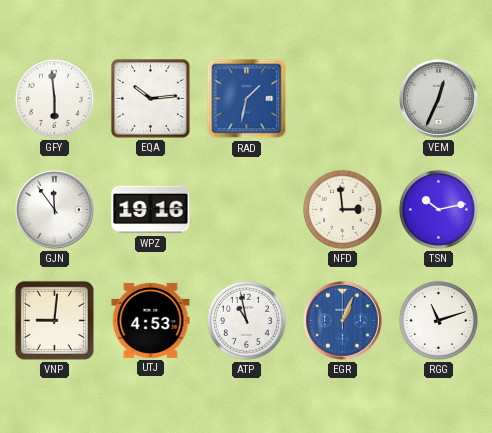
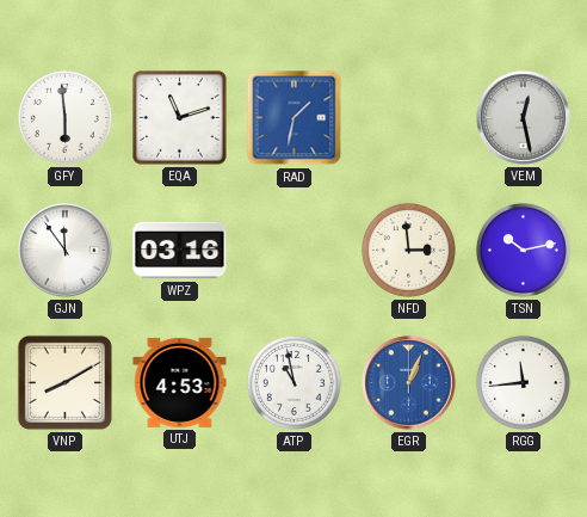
EQA: 10:14 -> 11:12
VEM: 12:34 -> 12:28
WPZ: 19:16 -> 03:16
VNP: 9:01 -> 8:10
RGG: 11:12 -> 11:44
